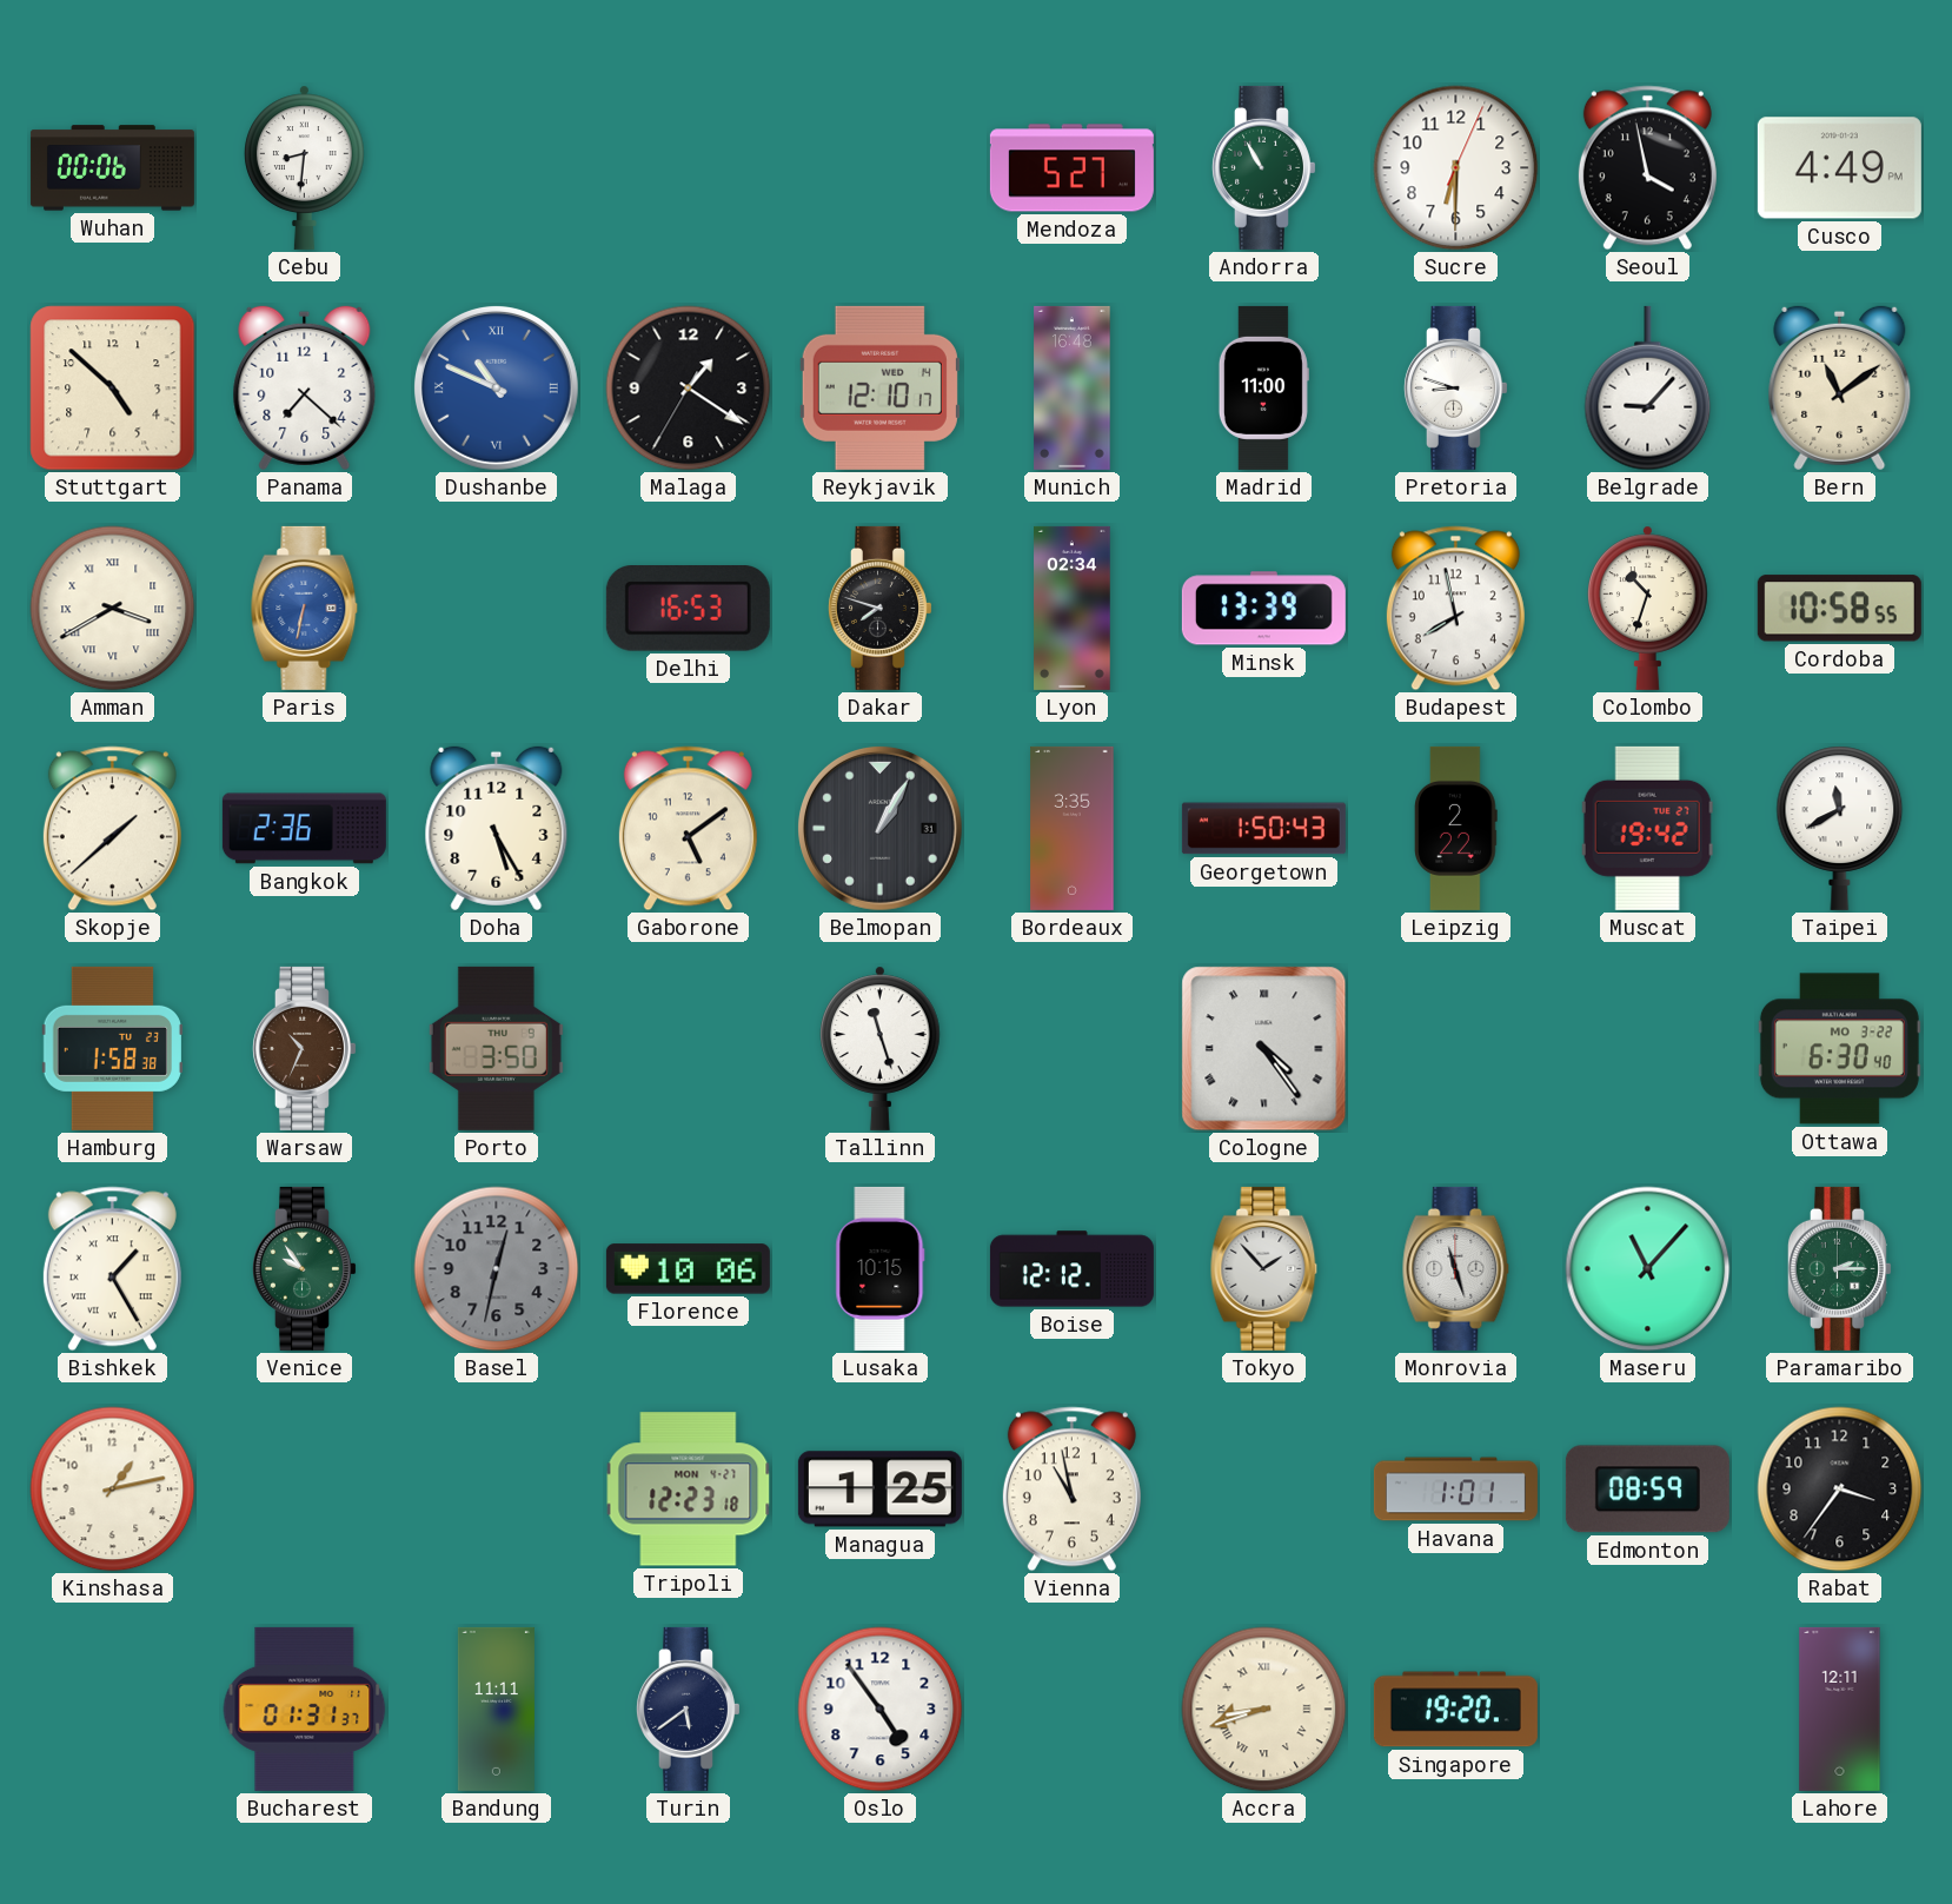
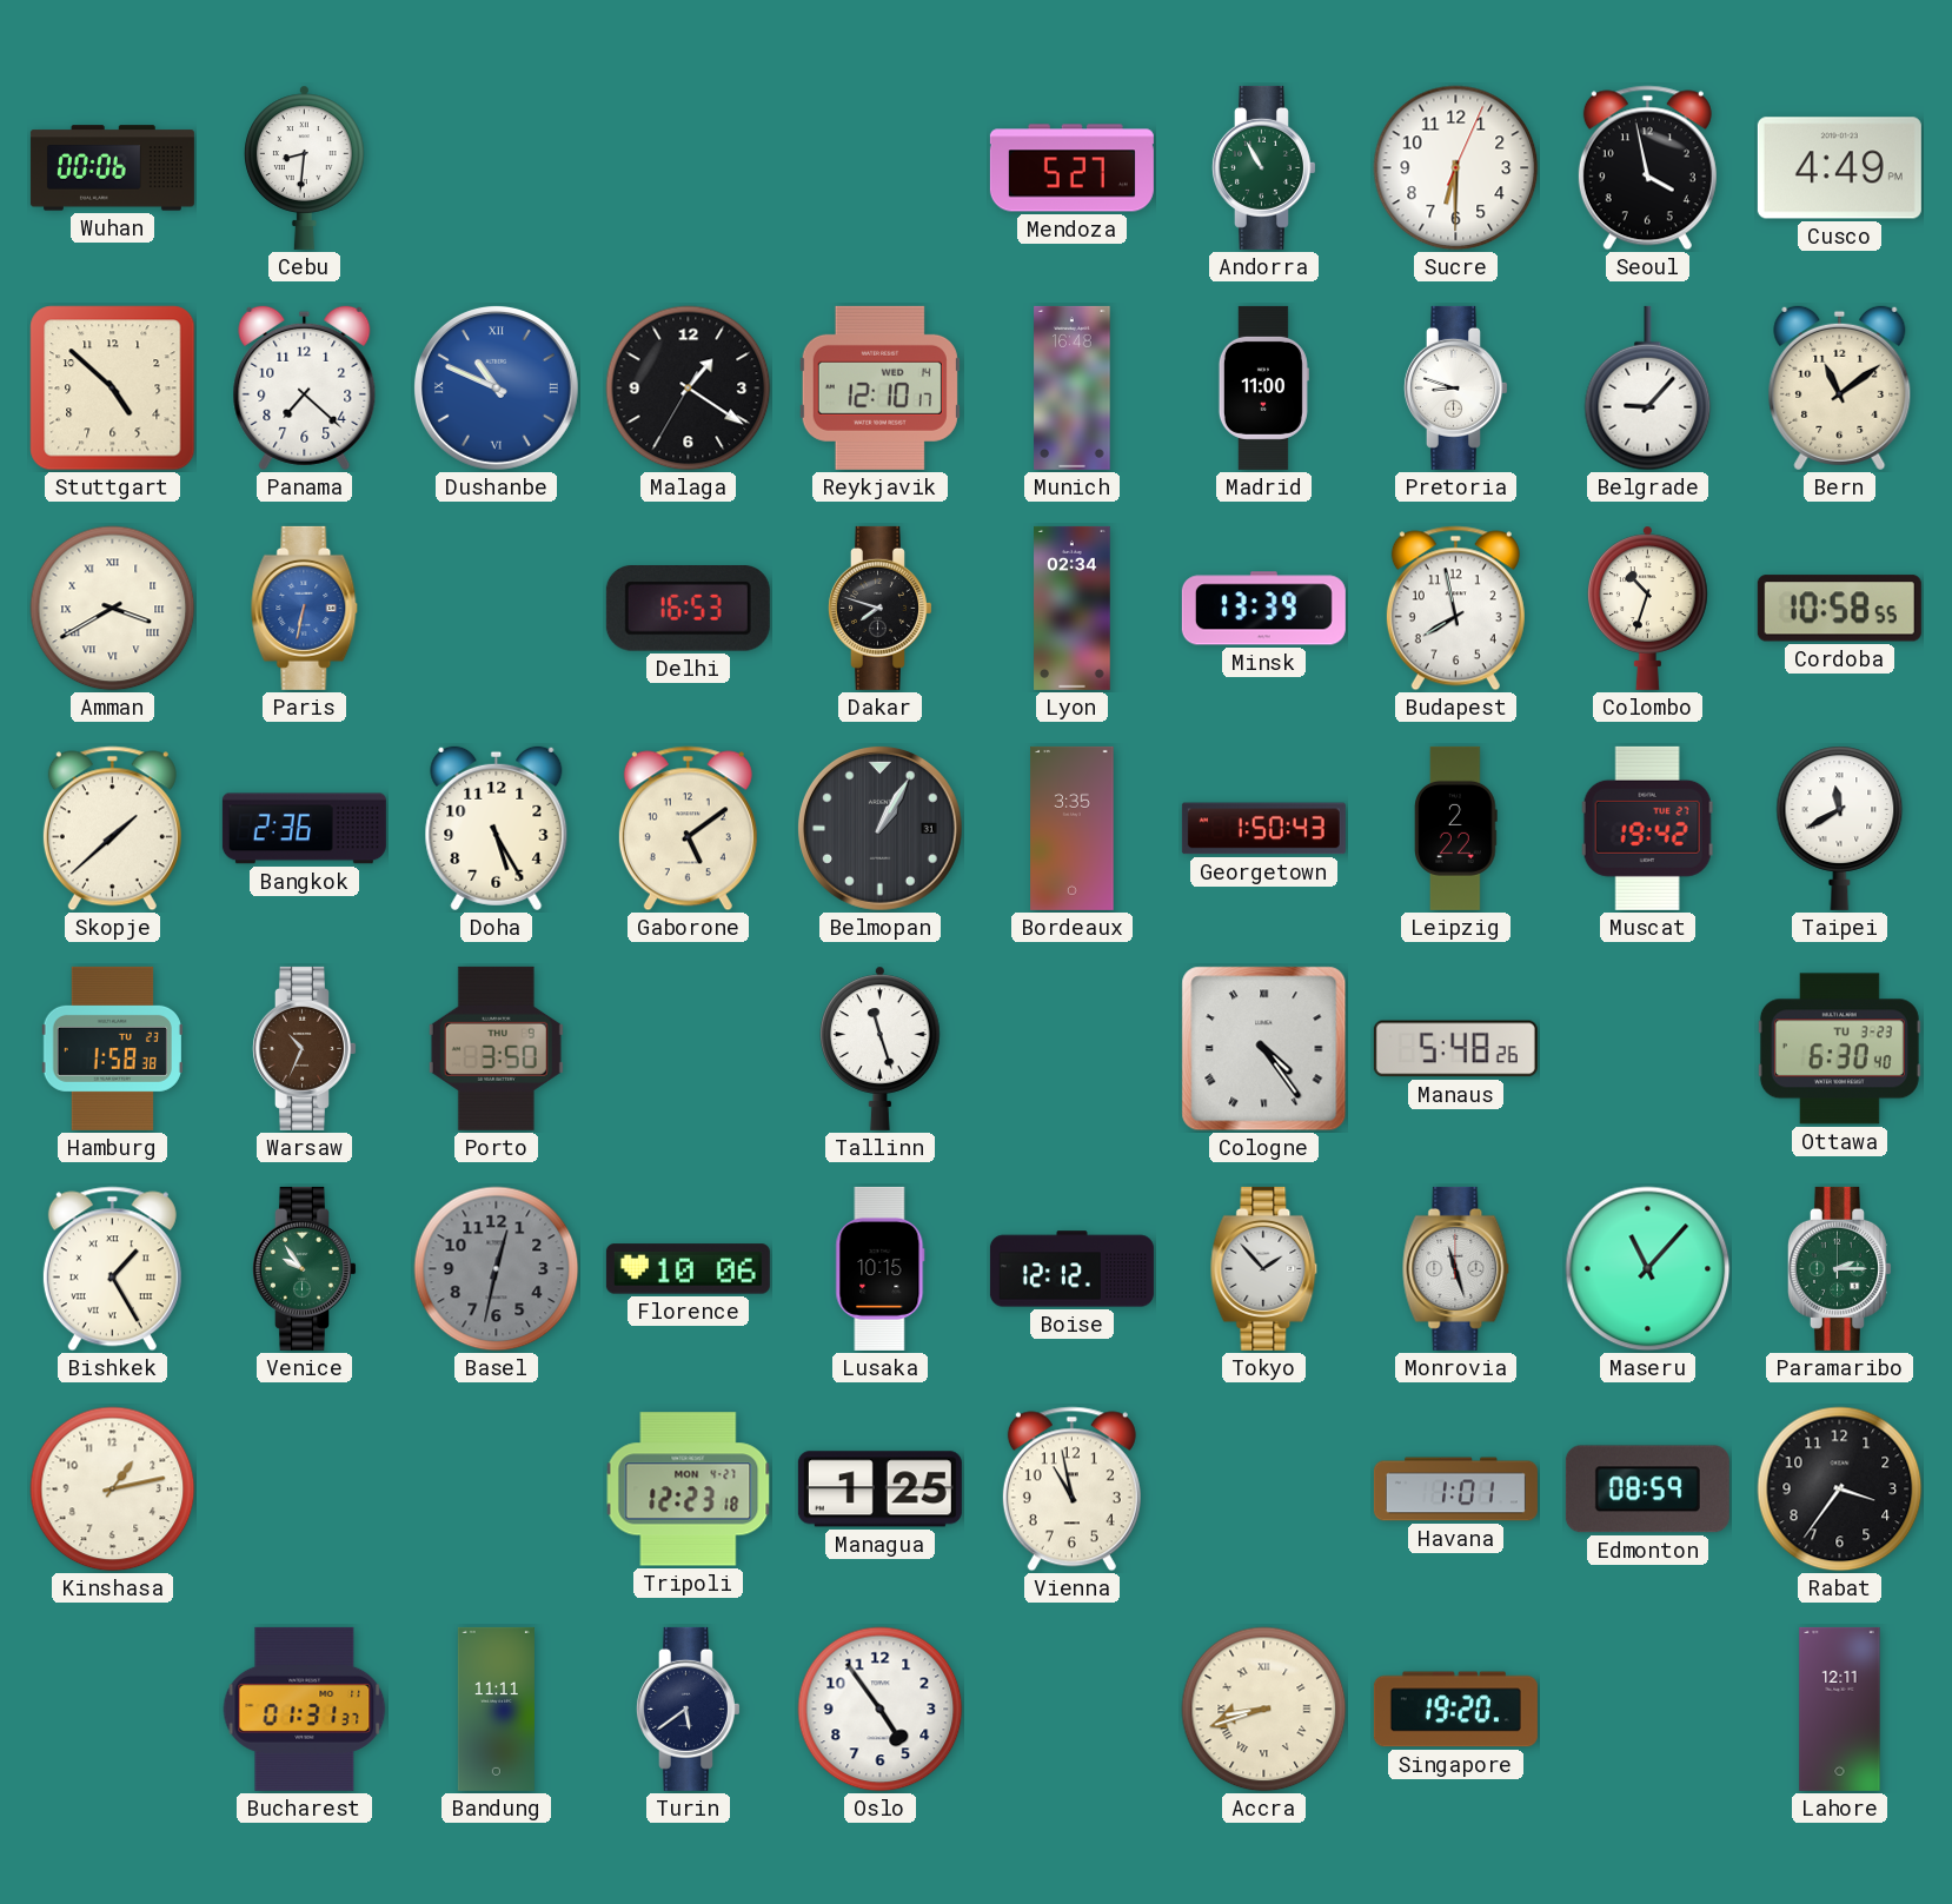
Manaus: none -> 5:48
Ottawa date: MO 3-22 -> TU 3-23
